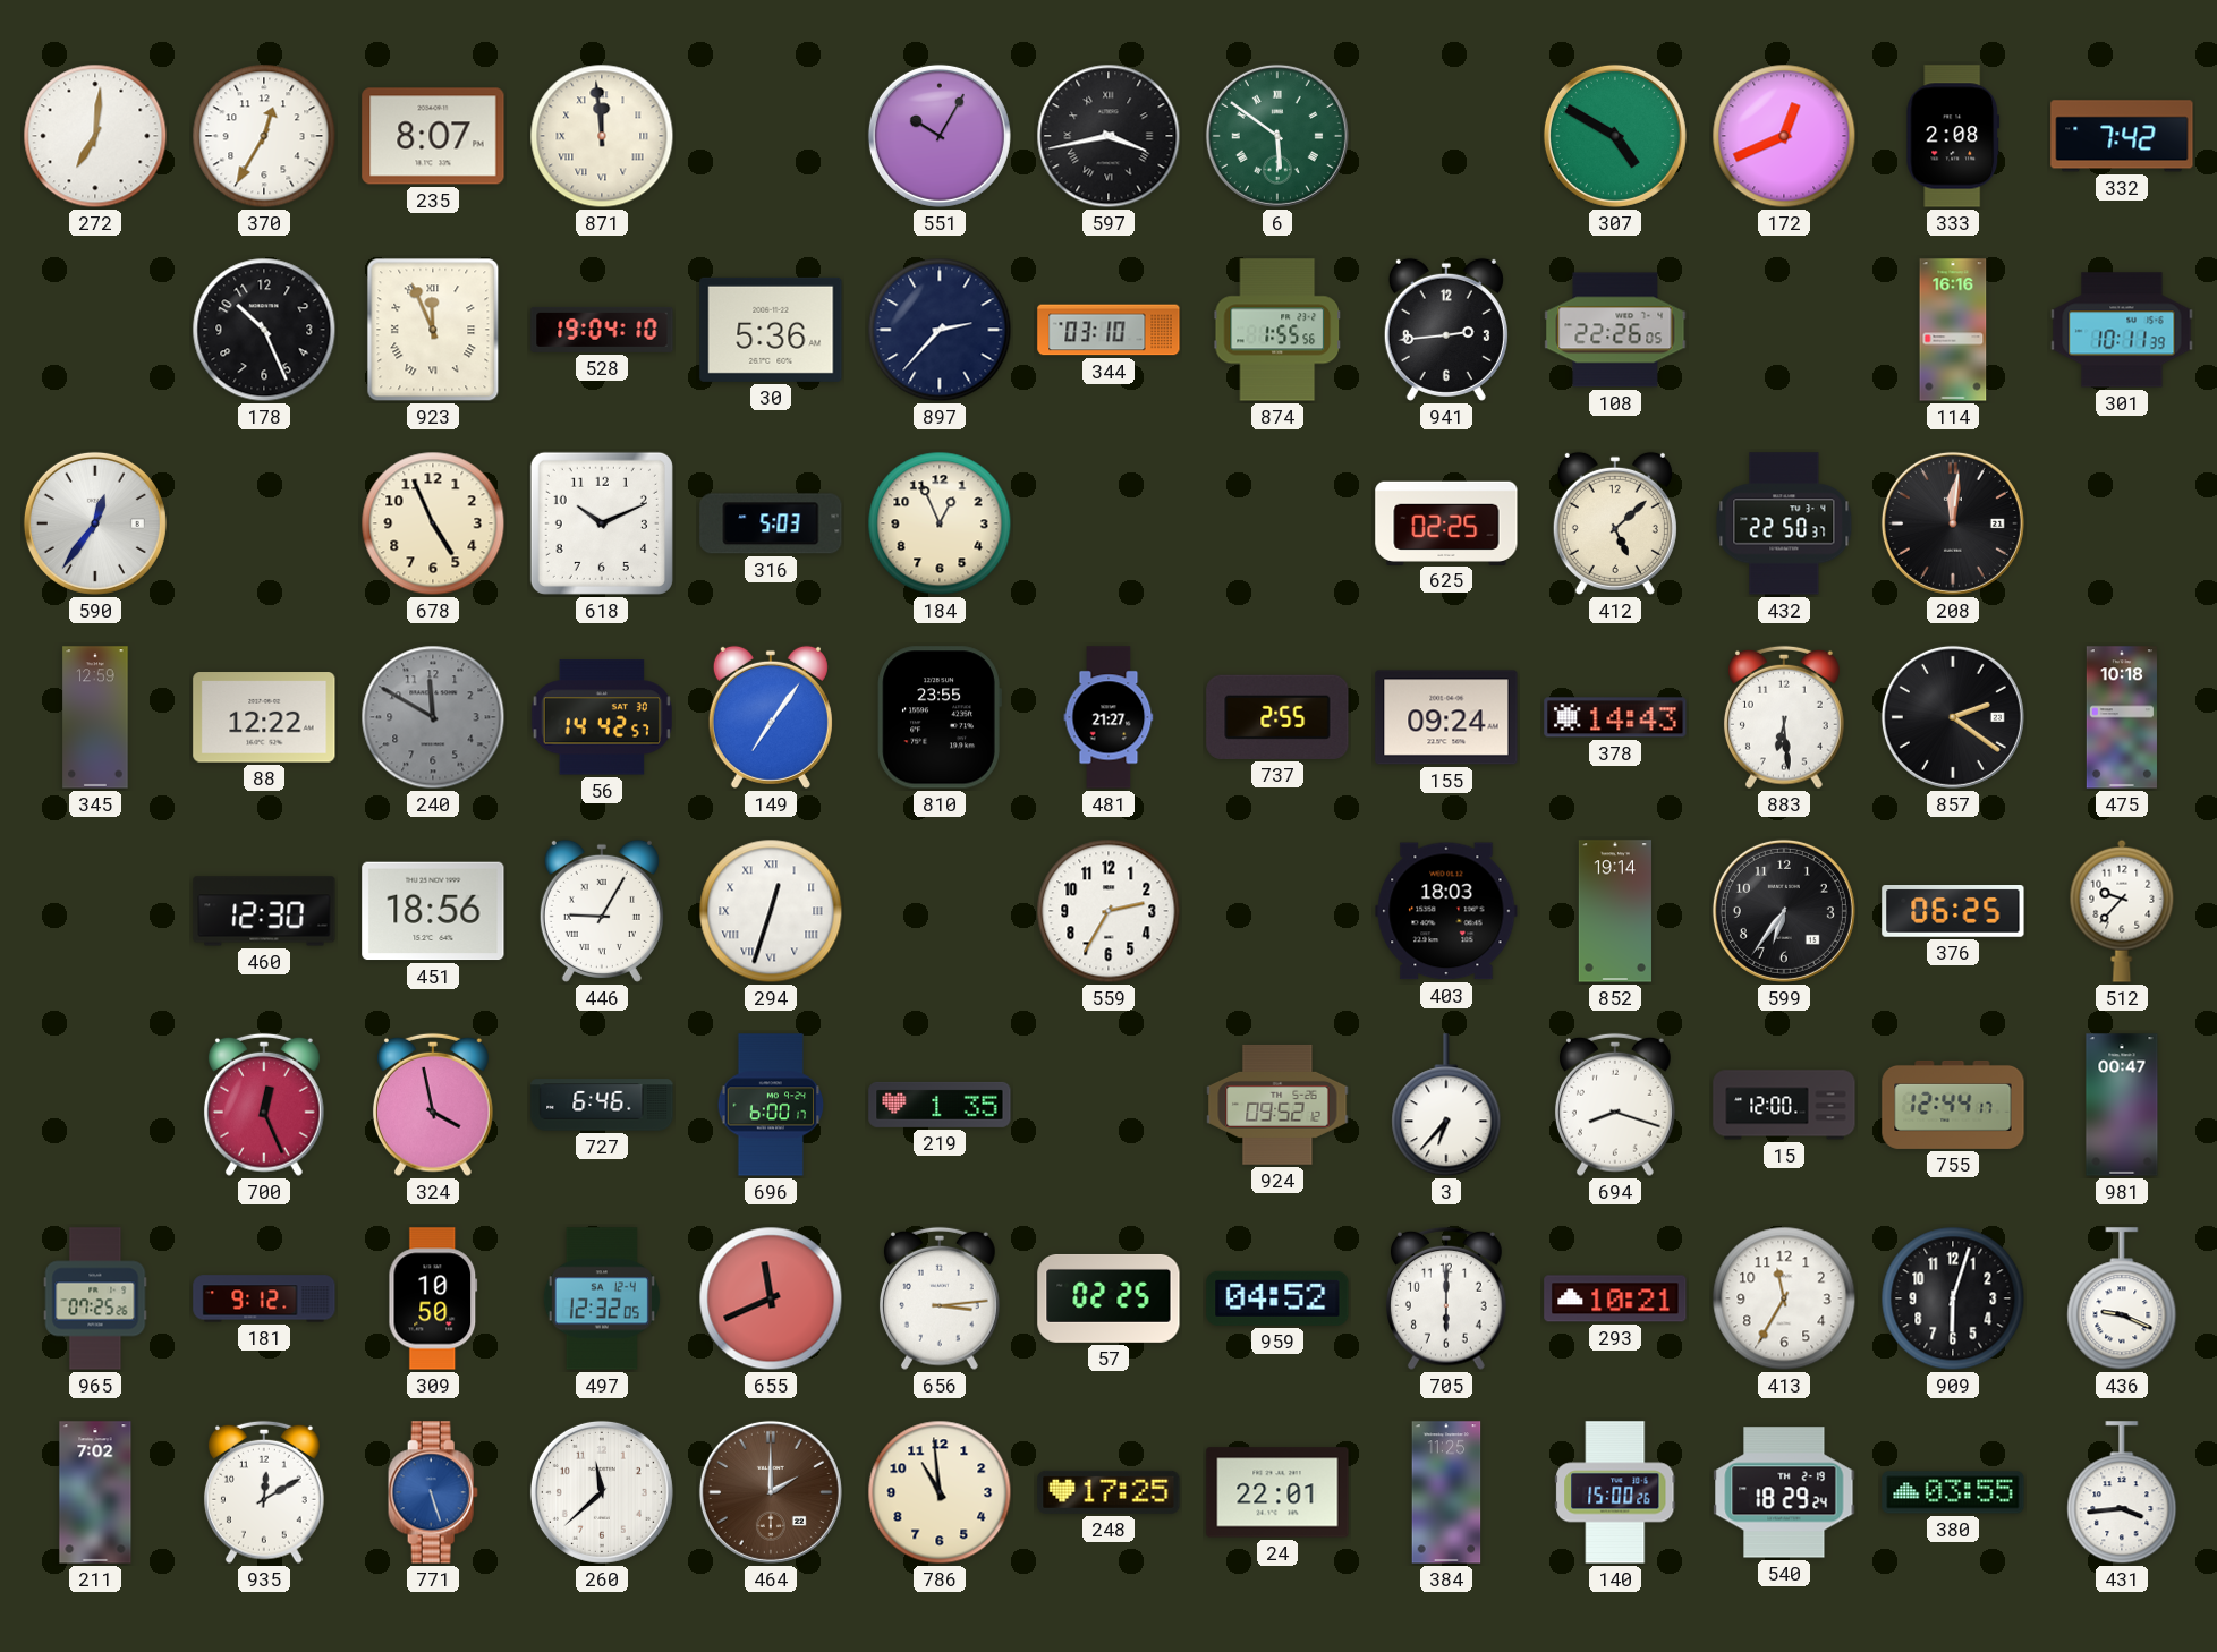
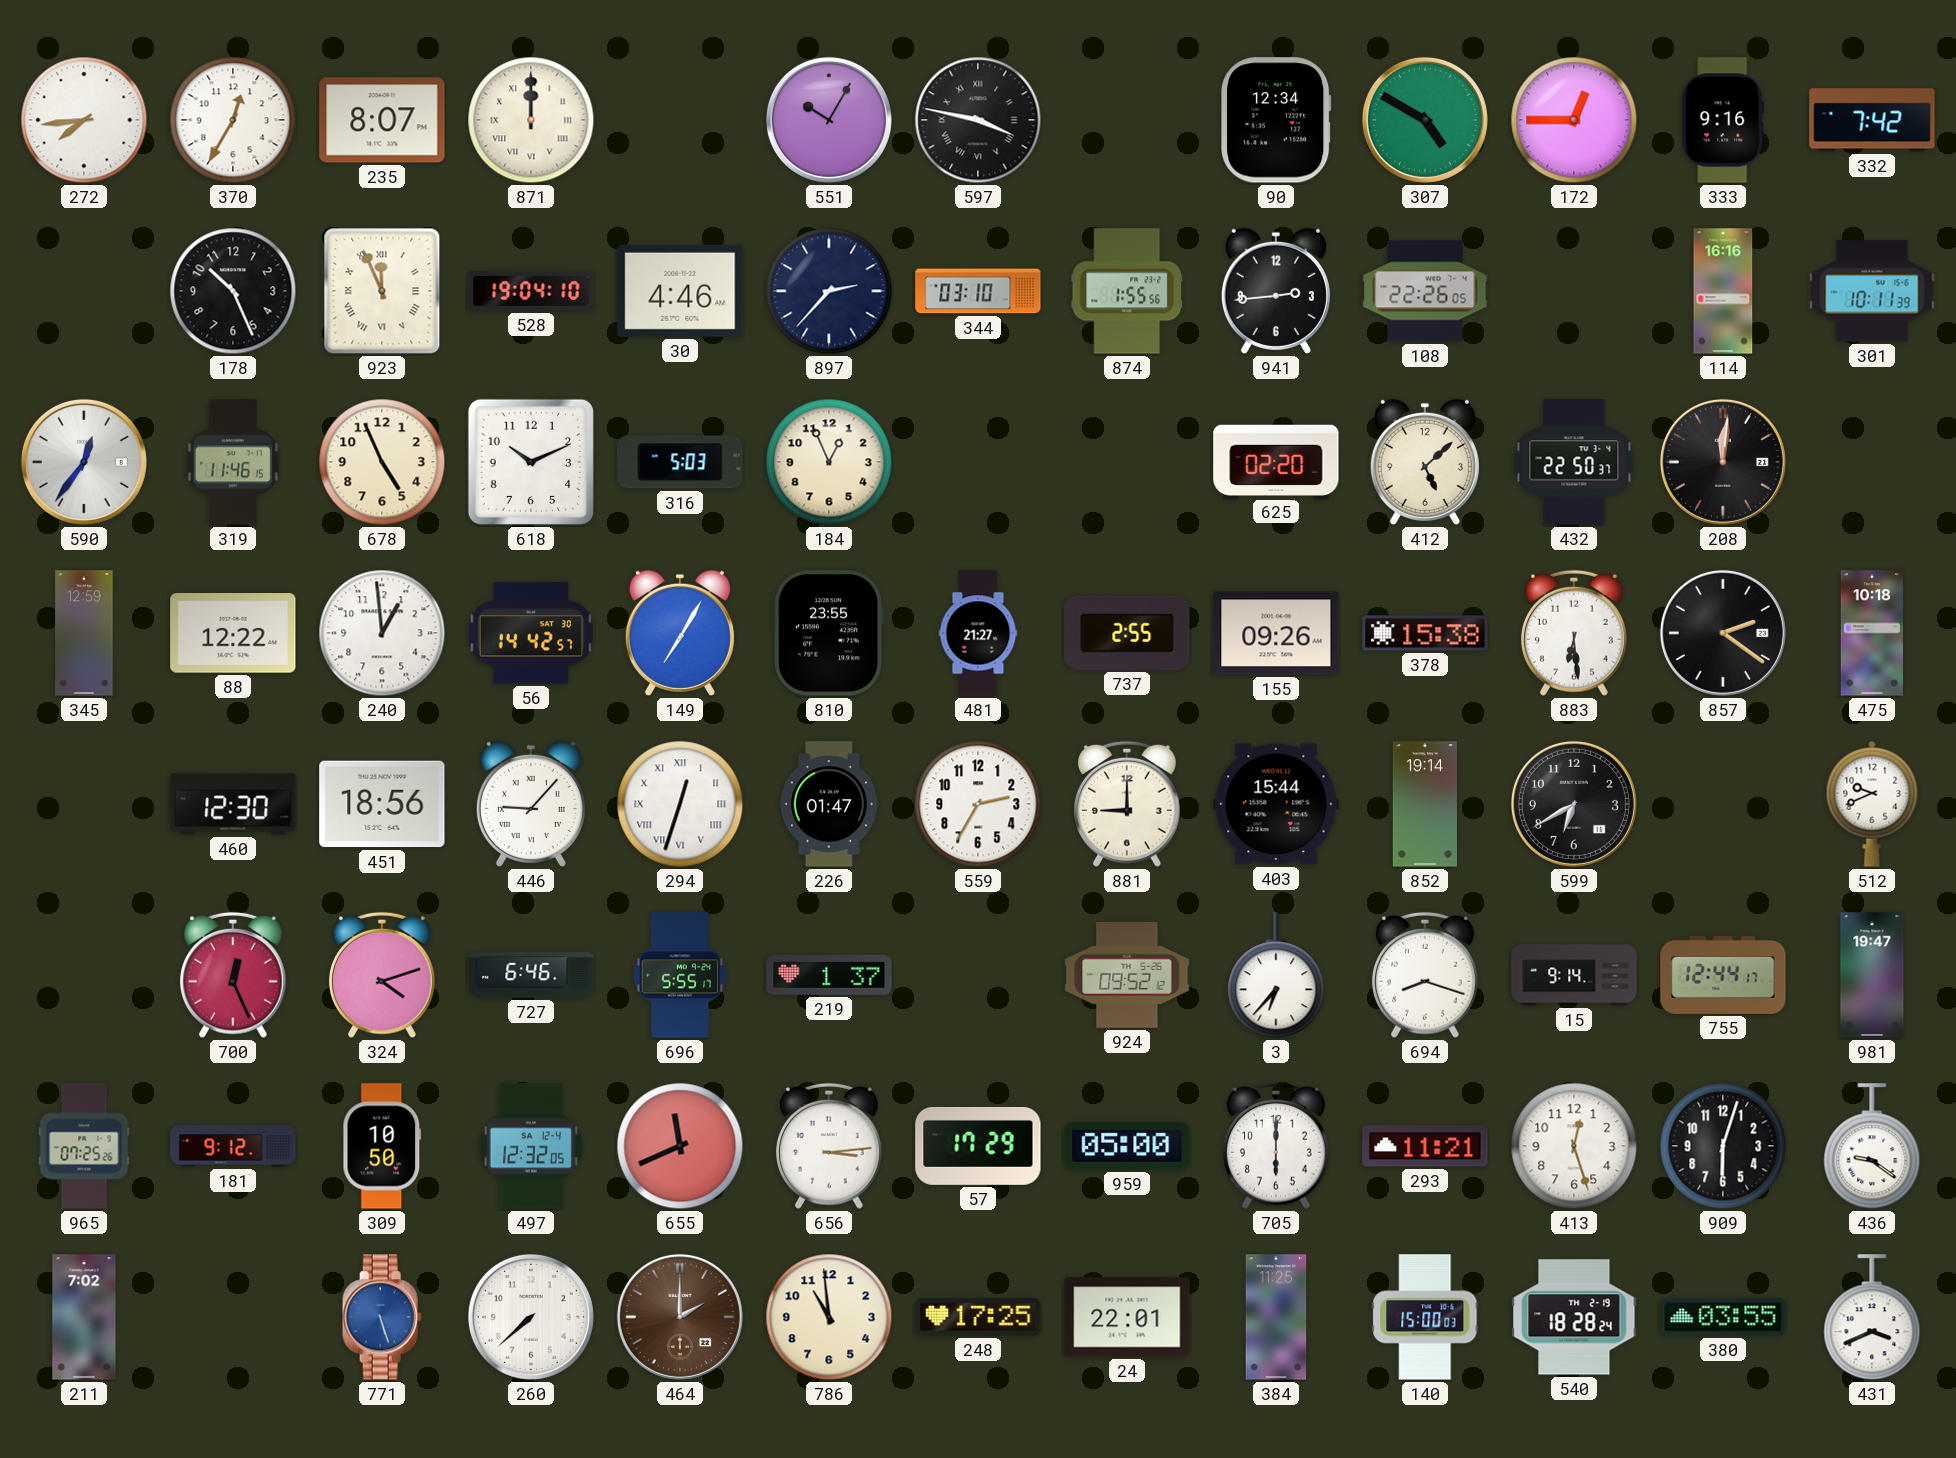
272: 7:01 -> 7:44
871: 11:59 -> 12:00
597: 3:43 -> 3:47
6: 5:51 -> none
90: none -> 12:34
172: 12:41 -> 12:45
333: 2:08 -> 9:16
30: 5:36 -> 4:46
319: none -> 11:46
625: 02:25 -> 02:20
240: 11:50 -> 12:59
240 dial: grey -> white
149: 7:06 -> 7:05
155: 09:24 -> 09:26
378: 14:43 -> 15:38
446: 9:05 -> 9:07
226: none -> 01:47
881: none -> 9:00
403: 18:03 -> 15:44
599: 6:36 -> 6:40
376: 06:25 -> none
512: 9:37 -> 9:41
324: 3:58 -> 4:12
696: 6:00 -> 5:55
219: 1:35 -> 1:37
15: 12:00 -> 9:14
981: 00:47 -> 19:47
57: 02:25 -> 17:29
959: 04:52 -> 05:00
293: 10:21 -> 11:21
413: 11:35 -> 12:27
436: 9:19 -> 9:21
935: 12:10 -> none
260: 11:38 -> 7:38
140: 15:00:26 -> 15:00:03
540: 18:29 -> 18:28
431: 3:44 -> 3:41
